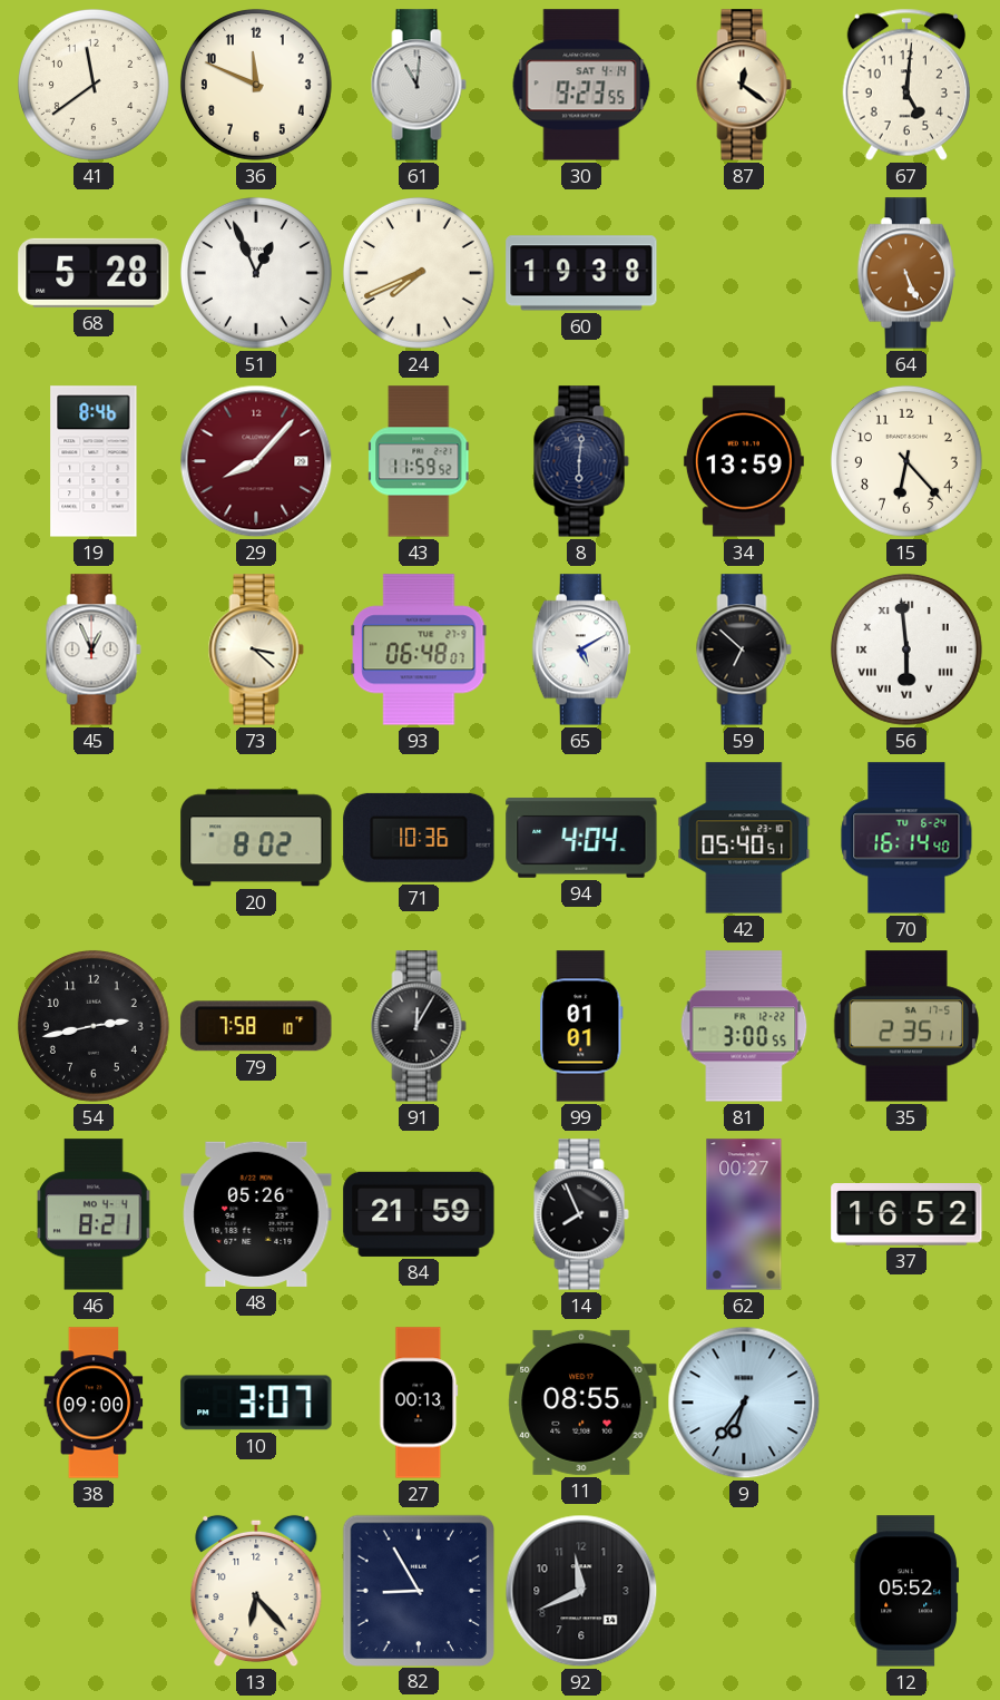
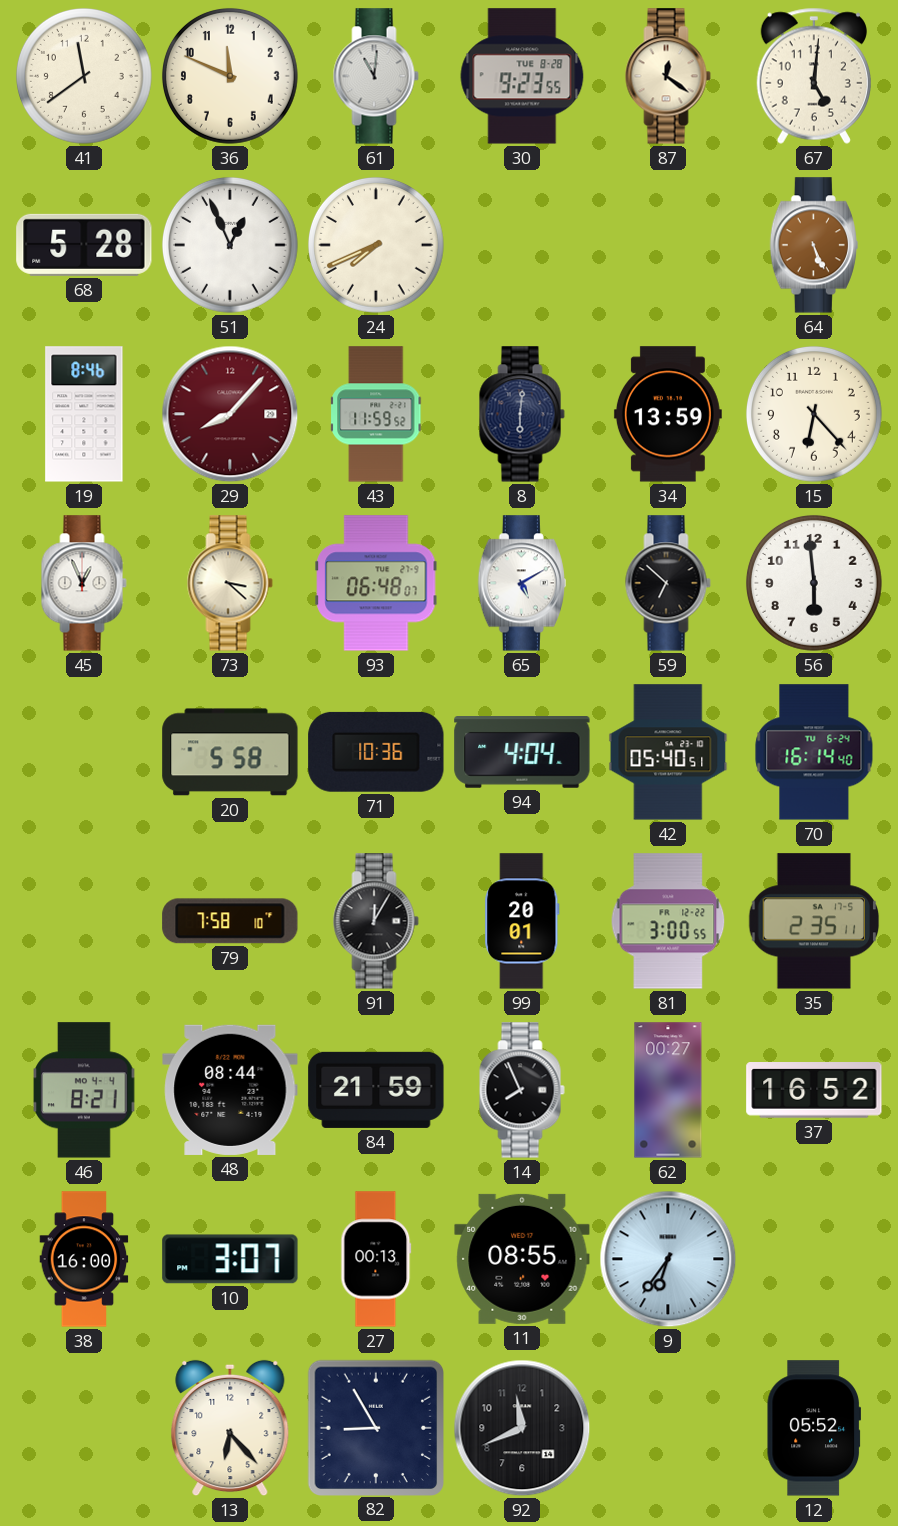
30 date: SAT 4-14 -> TUE 8-28
60: 19:38 -> none
56 numerals: Roman -> Arabic
20: 8:02 -> 5:58
54: 2:43 -> none
99: 01:01 -> 20:01
48: 05:26 -> 08:44
38: 09:00 -> 16:00
